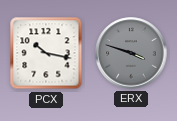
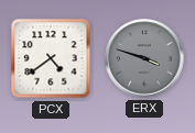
PCX: 10:17 -> 4:39
